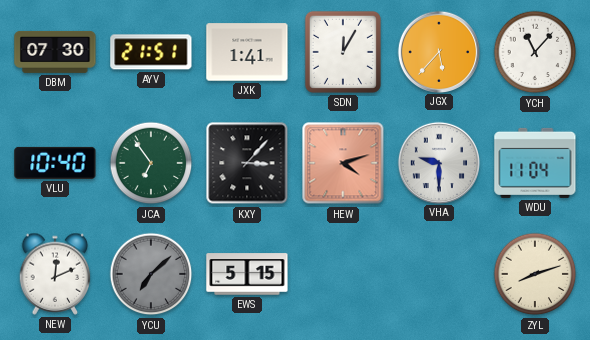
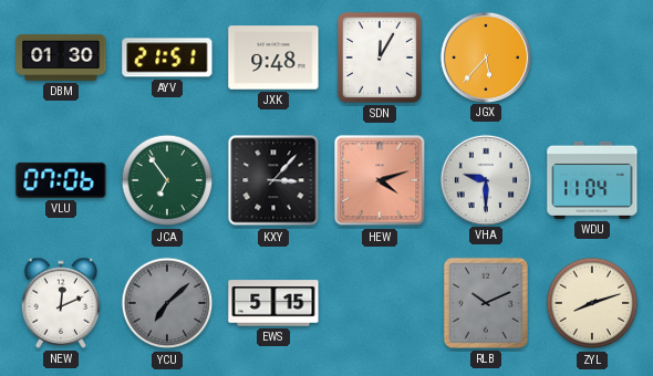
DBM: 07:30 -> 01:30
JXK: 1:41 -> 9:48
YCH: 11:07 -> none
VLU: 10:40 -> 07:06
RLB: none -> 10:11
